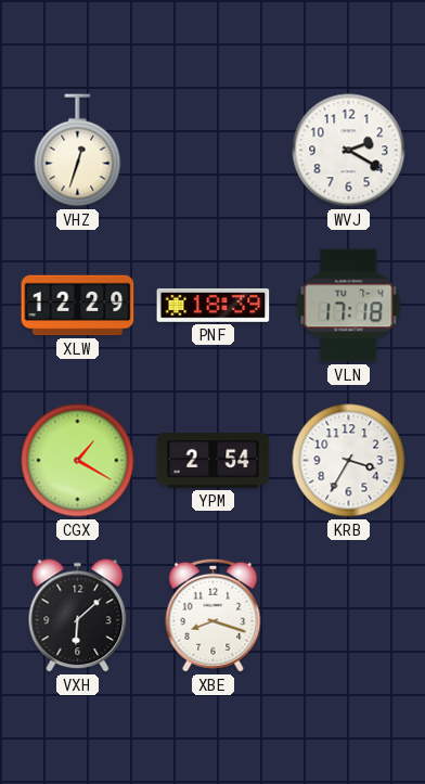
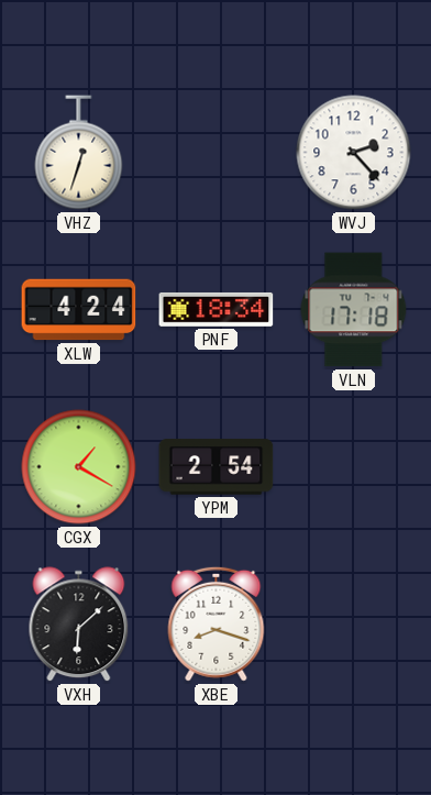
WVJ: 2:20 -> 2:23
XLW: 12:29 -> 4:24
PNF: 18:39 -> 18:34
KRB: 3:35 -> none
